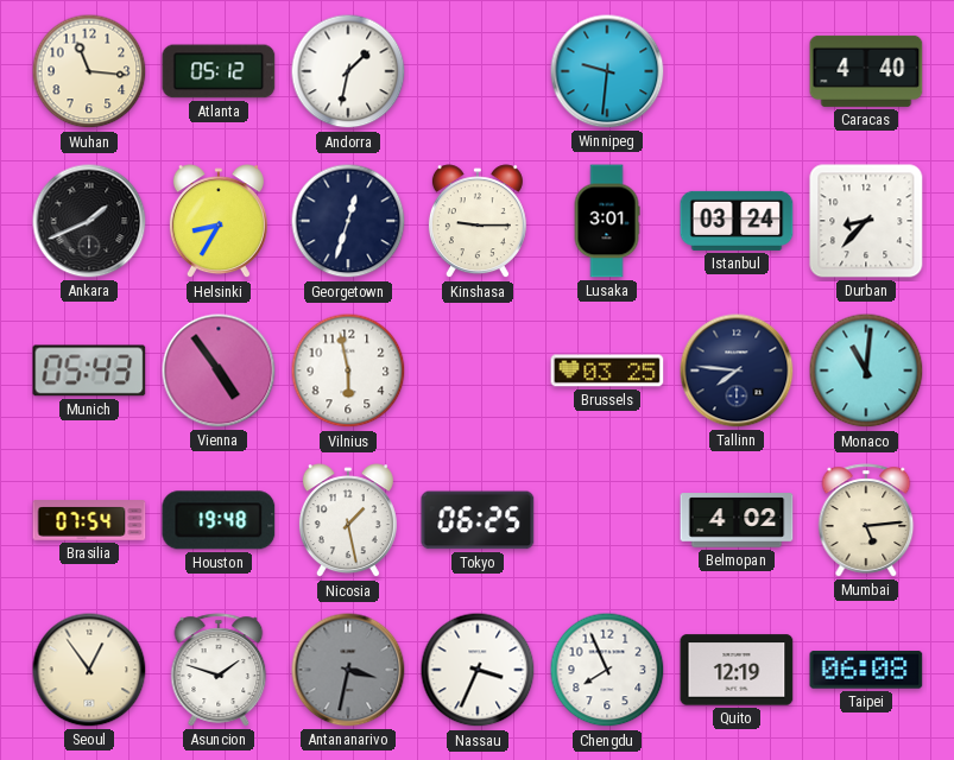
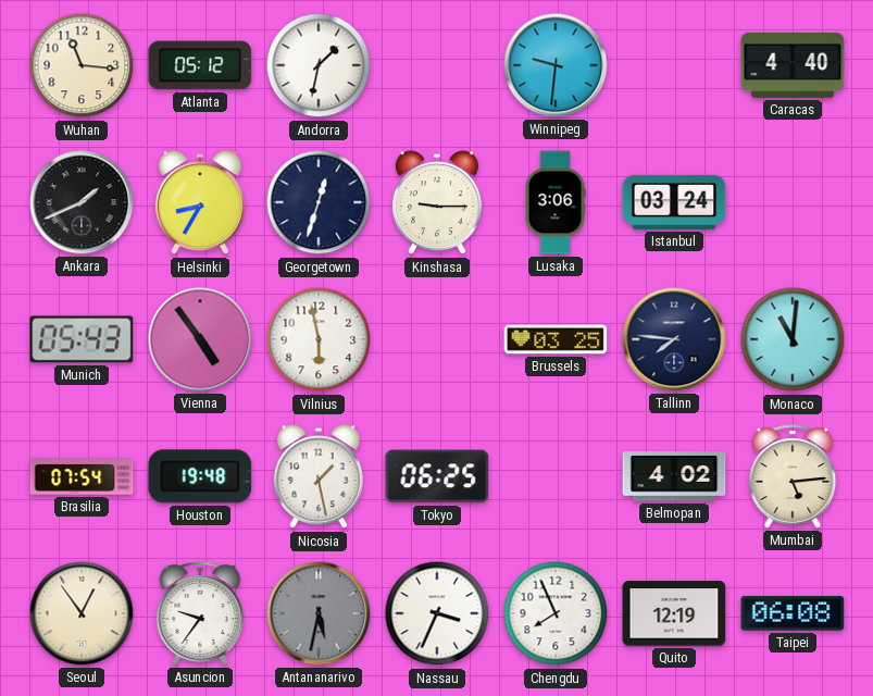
Lusaka: 3:01 -> 3:06
Durban: 8:37 -> none
Asuncion: 1:48 -> 9:36
Antananarivo: 3:32 -> 5:32
